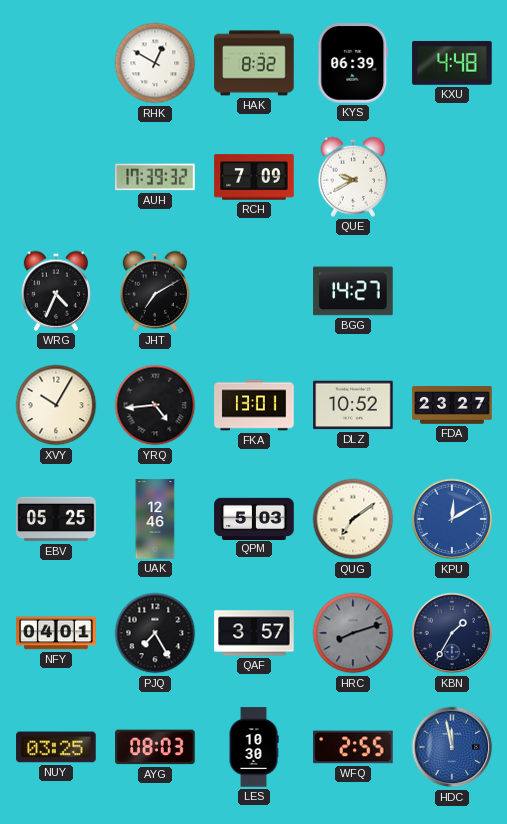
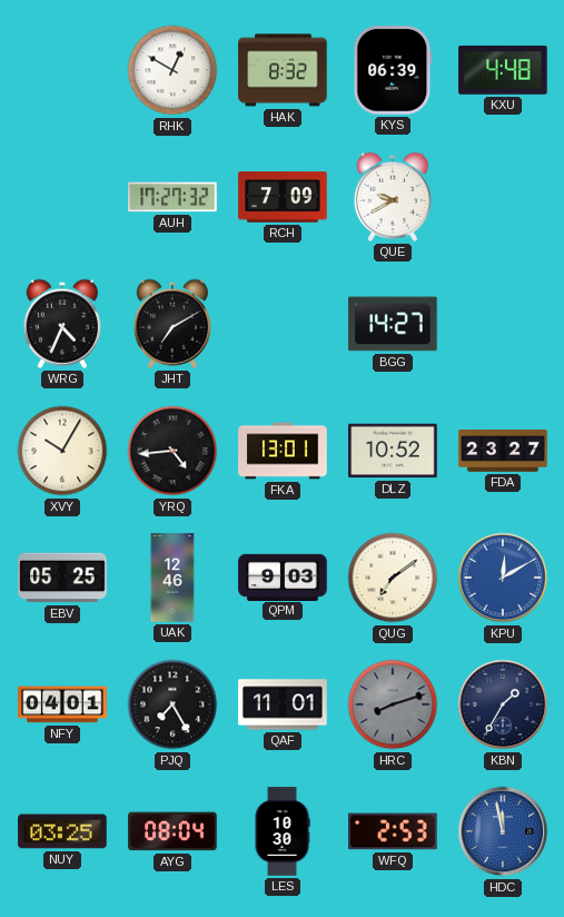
AUH: 17:39 -> 17:27
QPM: 5:03 -> 9:03
QAF: 3:57 -> 11:01
AYG: 08:03 -> 08:04
WFQ: 2:55 -> 2:53
